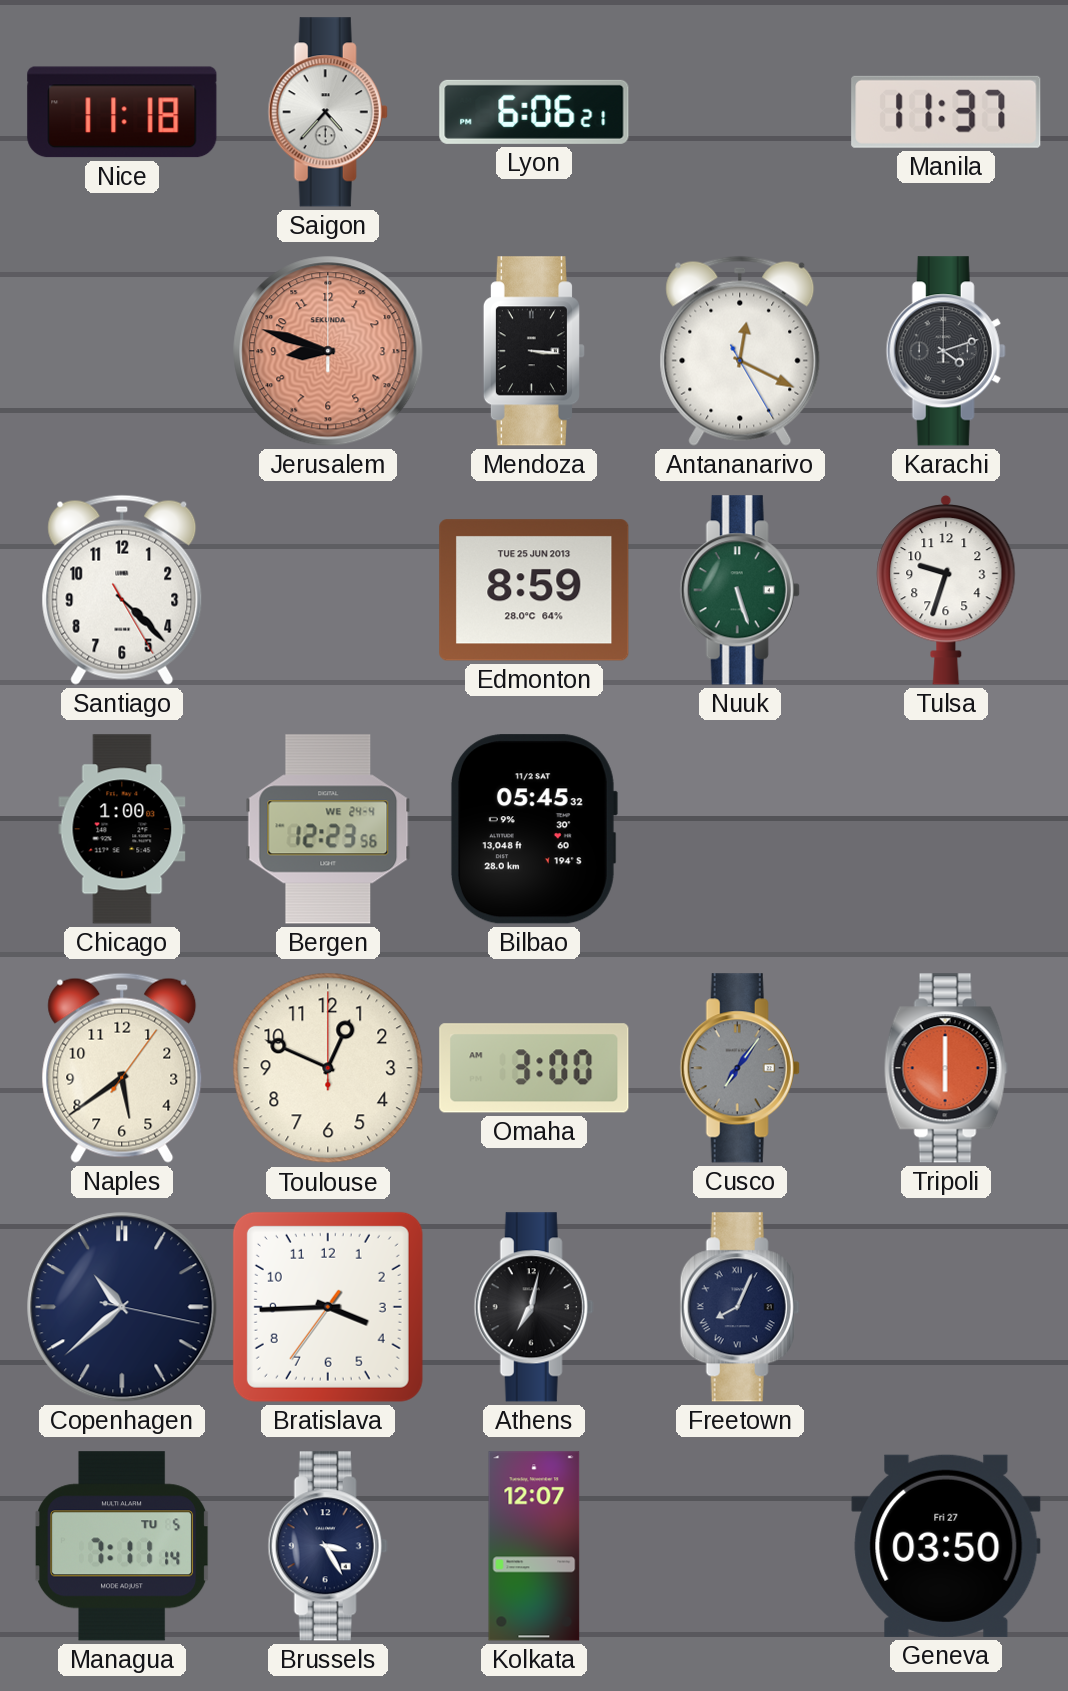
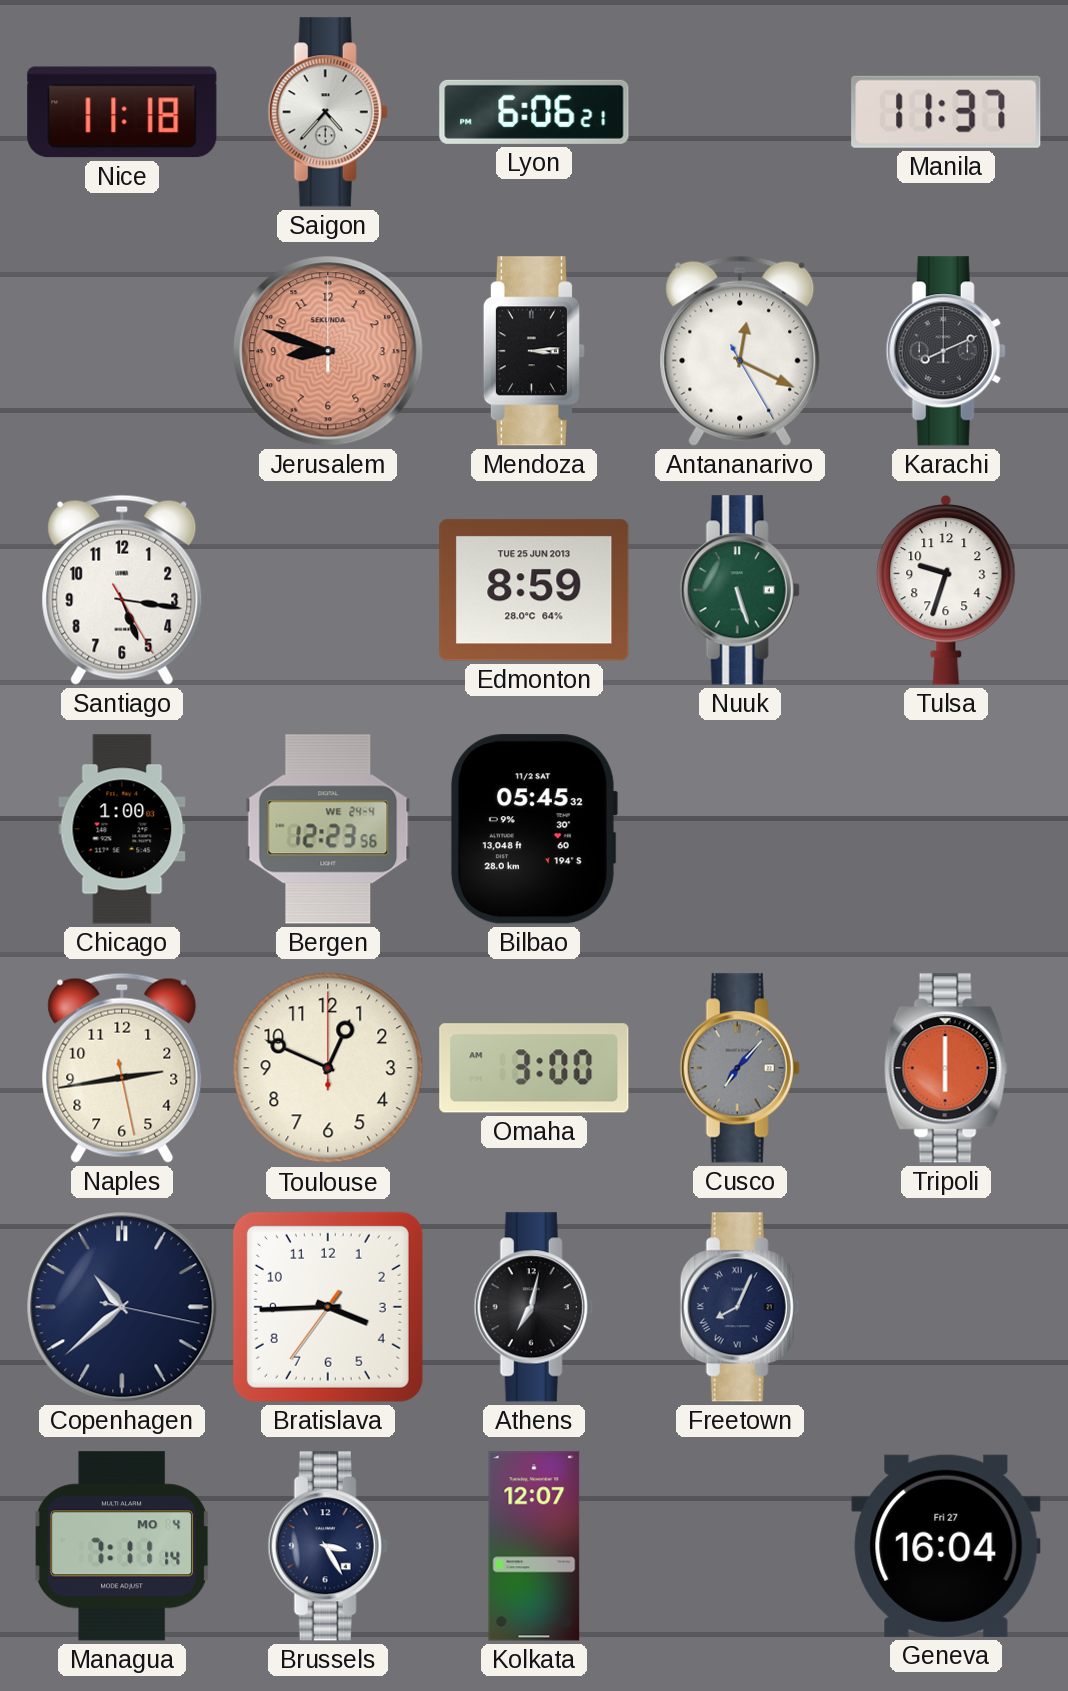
Mendoza: 3:16 -> 3:14
Karachi: 4:12 -> 8:11
Santiago: 4:22 -> 5:16
Naples: 5:39 -> 2:43
Cusco: 7:06 -> 7:07
Managua date: TU 5 -> MO 4
Geneva: 03:50 -> 16:04
